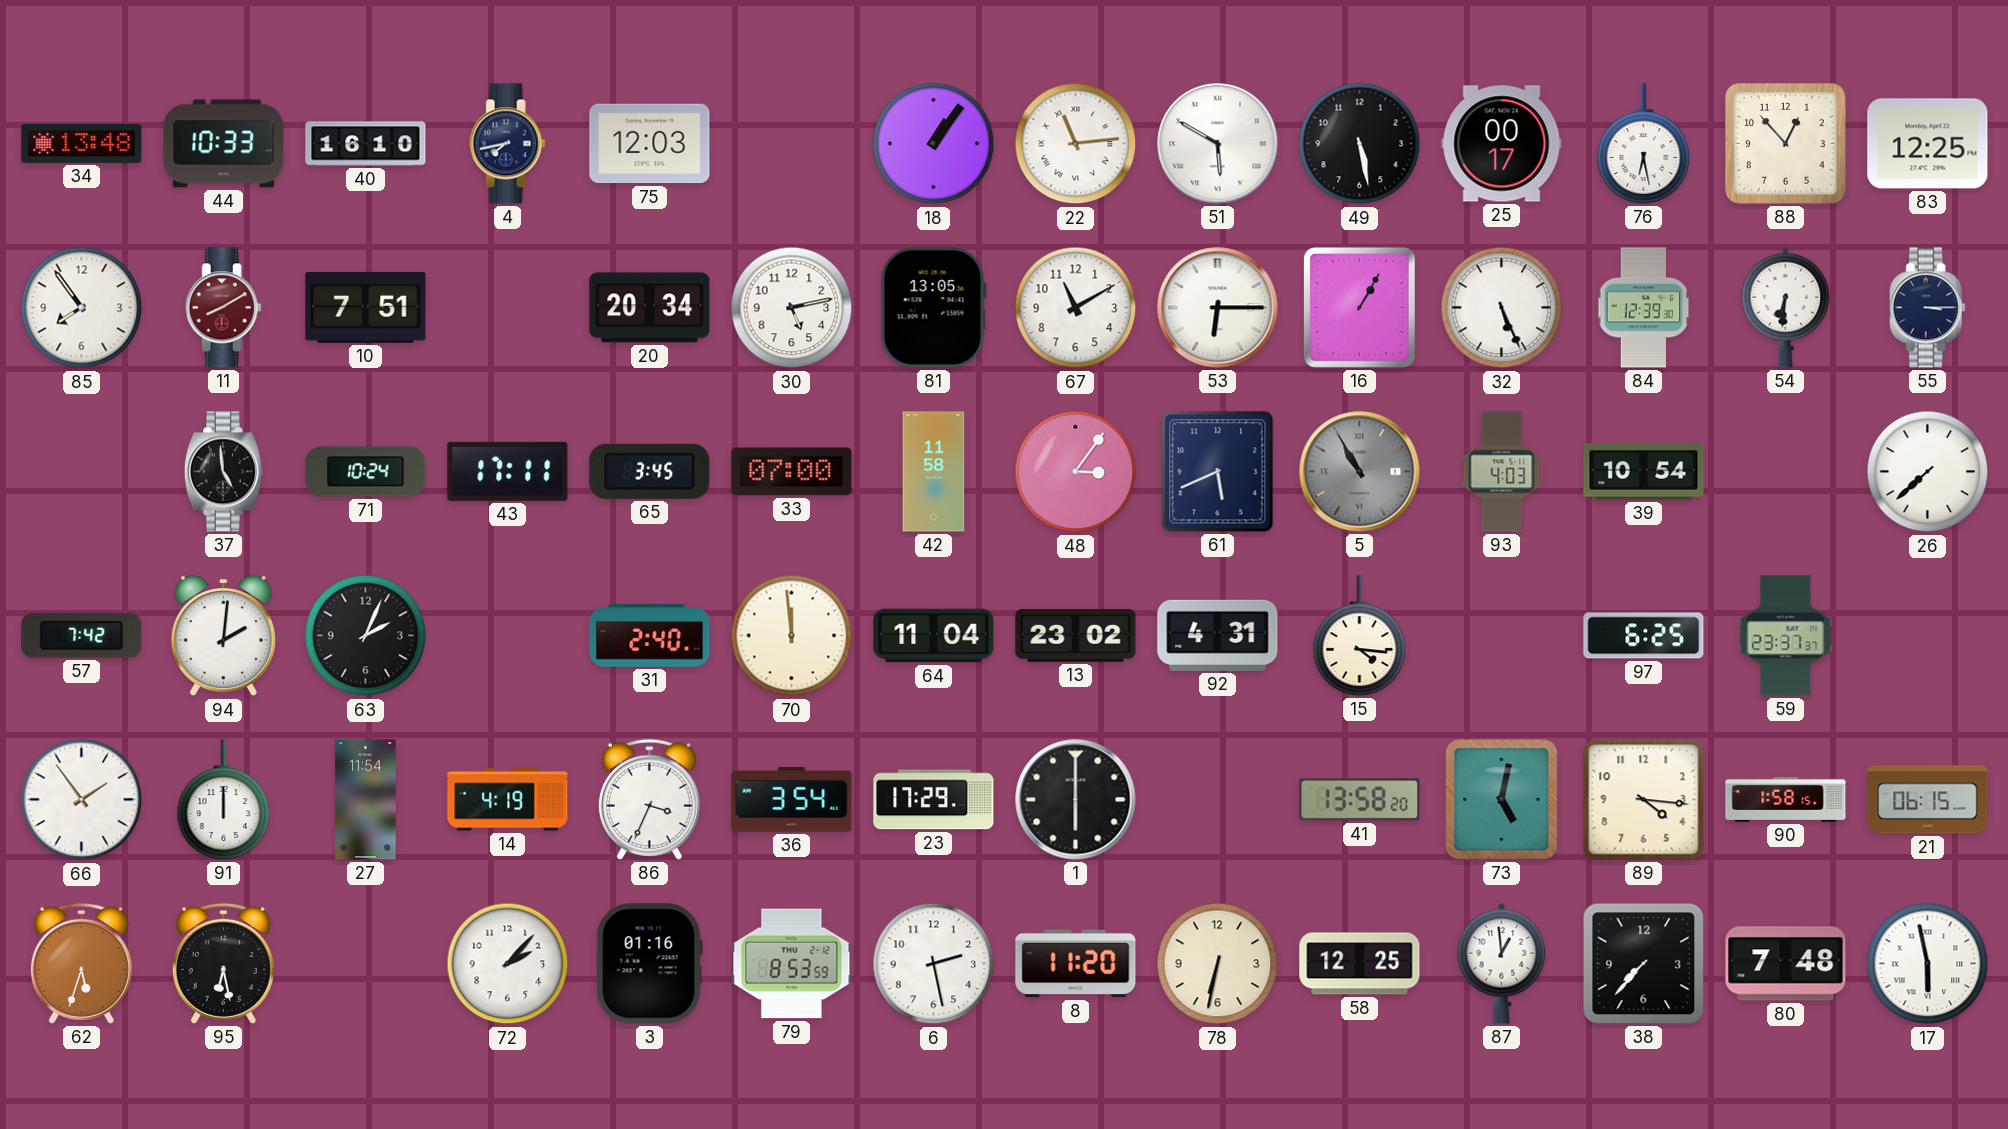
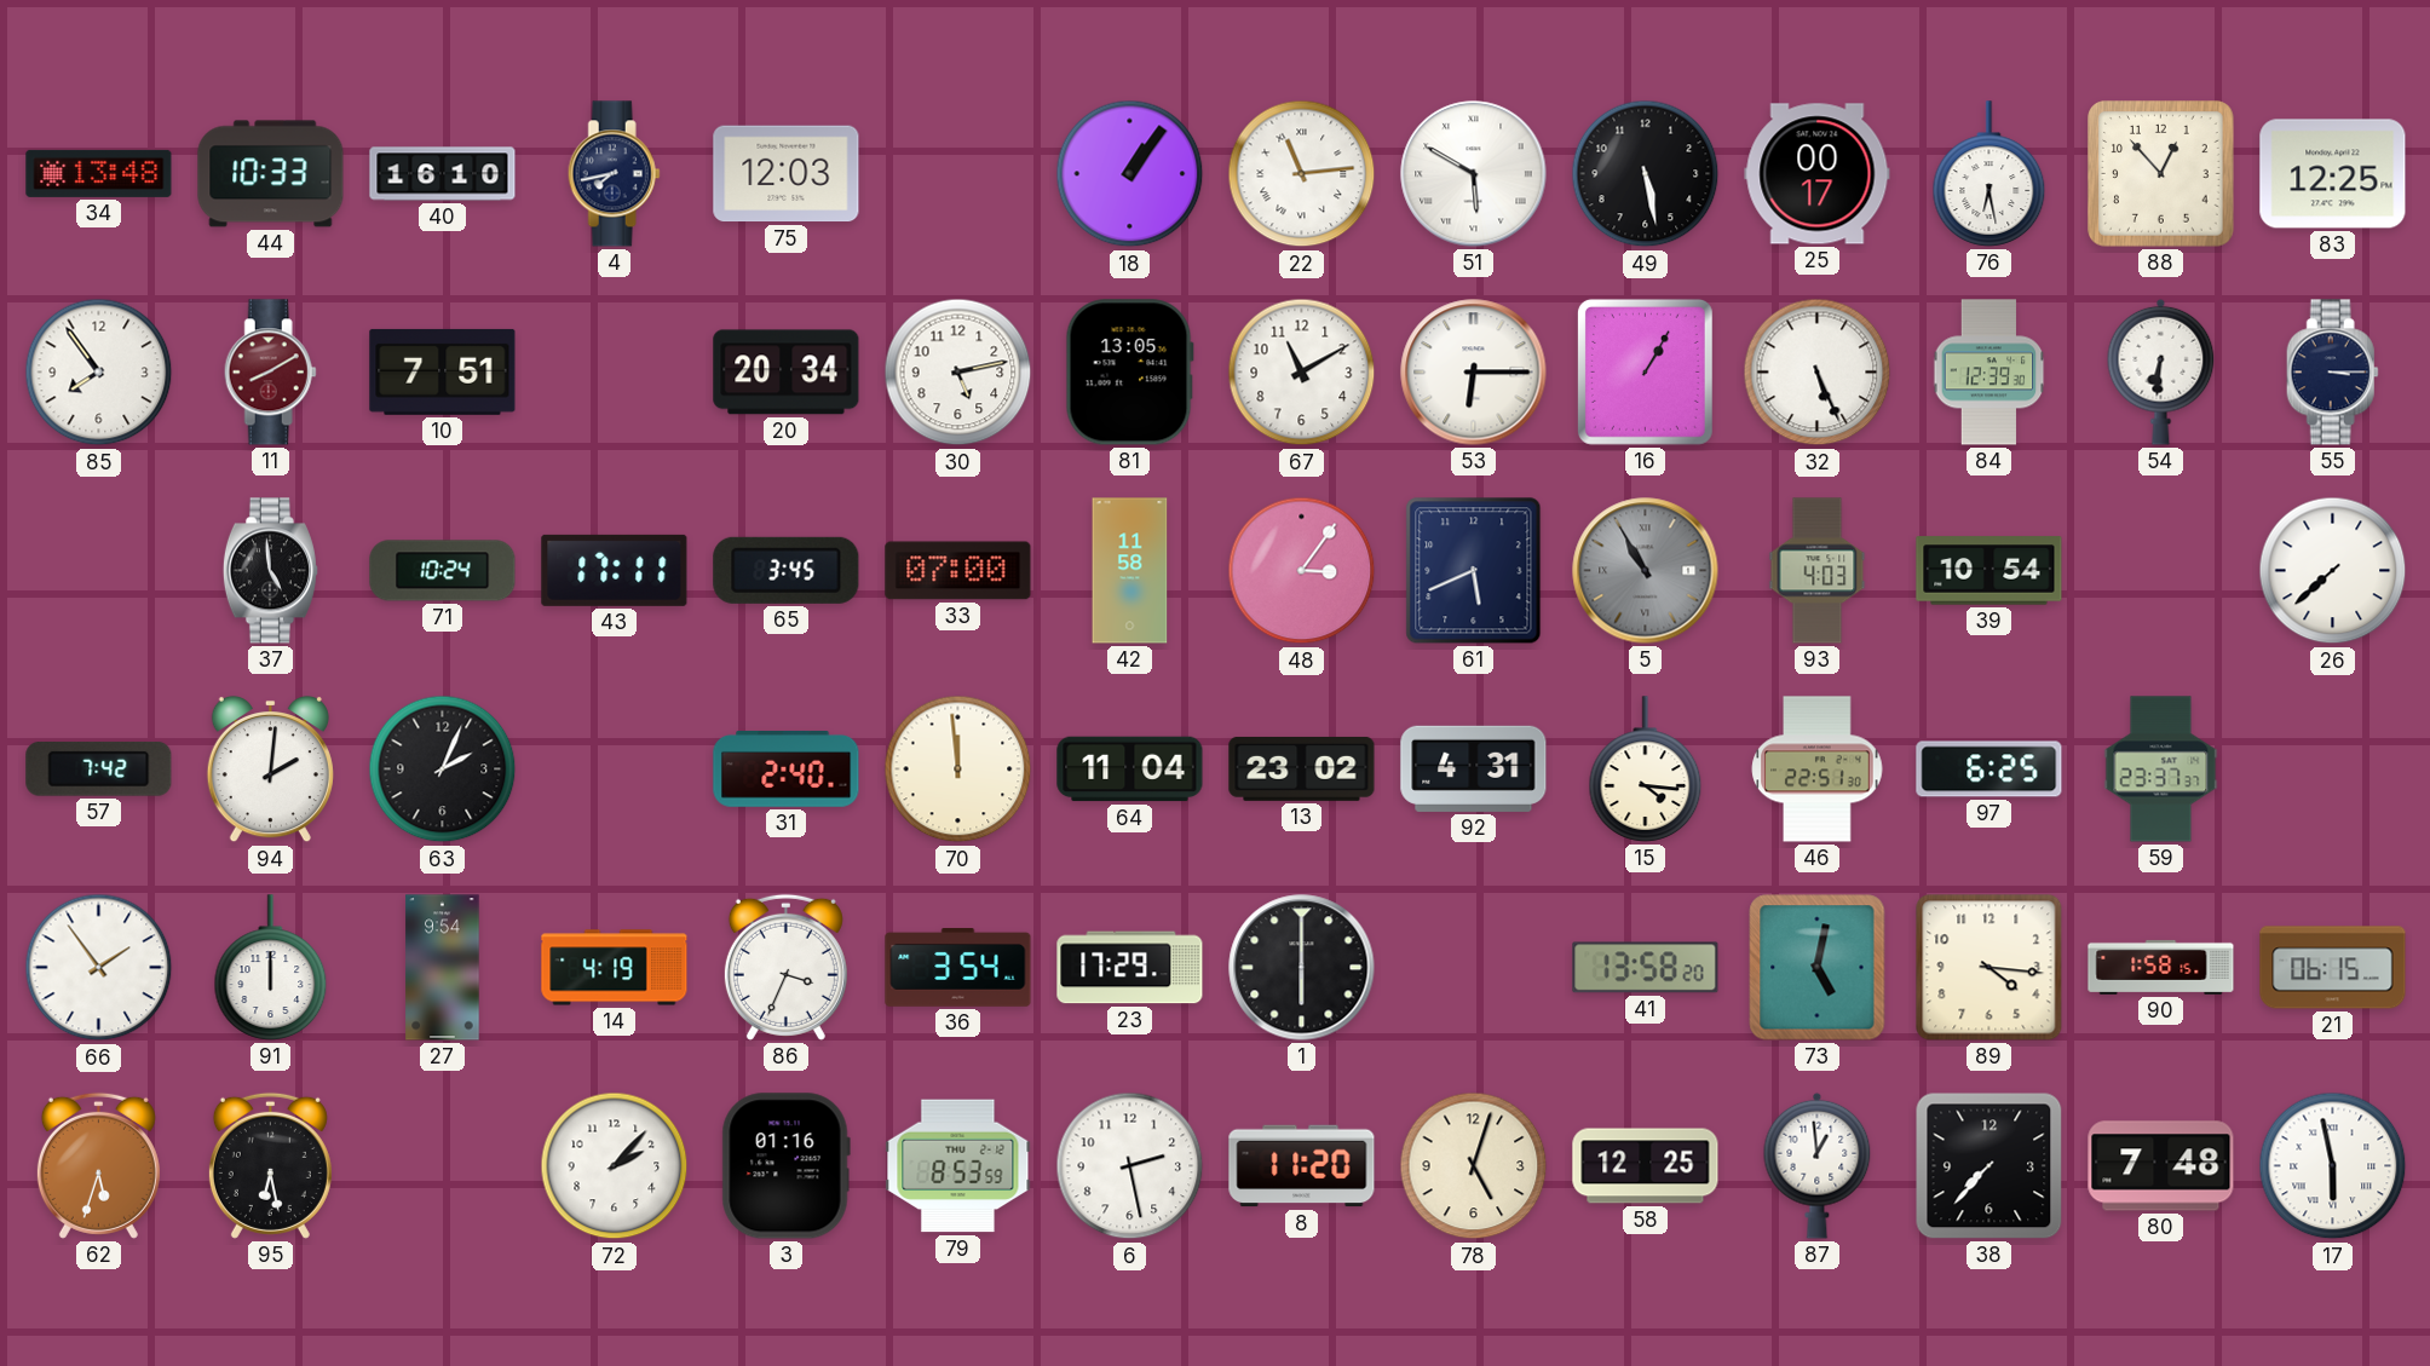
46: none -> 22:51
27: 11:54 -> 9:54
78: 6:32 -> 5:03
